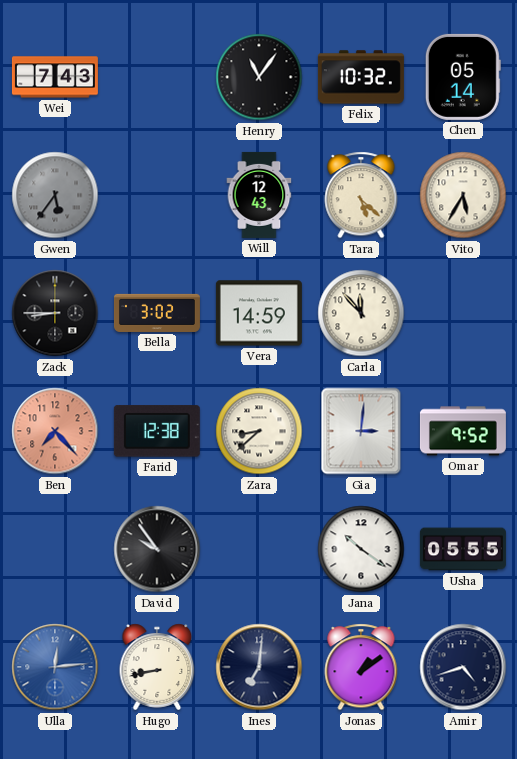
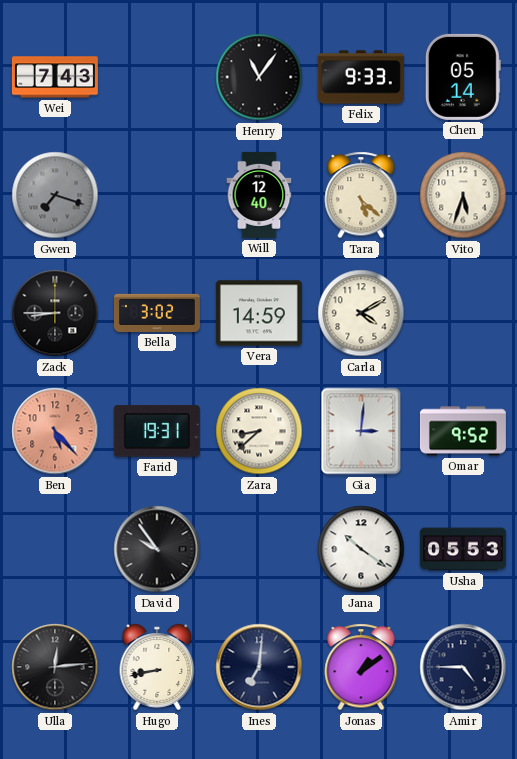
Felix: 10:32 -> 9:33
Gwen: 5:36 -> 7:18
Will: 12:43 -> 12:40
Vito: 5:35 -> 5:33
Carla: 11:53 -> 4:10
Ben: 7:23 -> 5:23
Farid: 12:38 -> 19:31
Usha: 05:55 -> 05:53
Ulla dial: blue -> black
Amir: 4:42 -> 4:45
